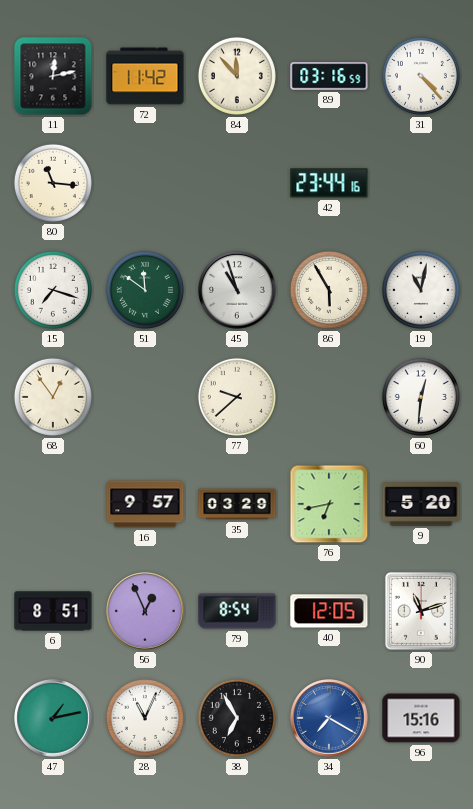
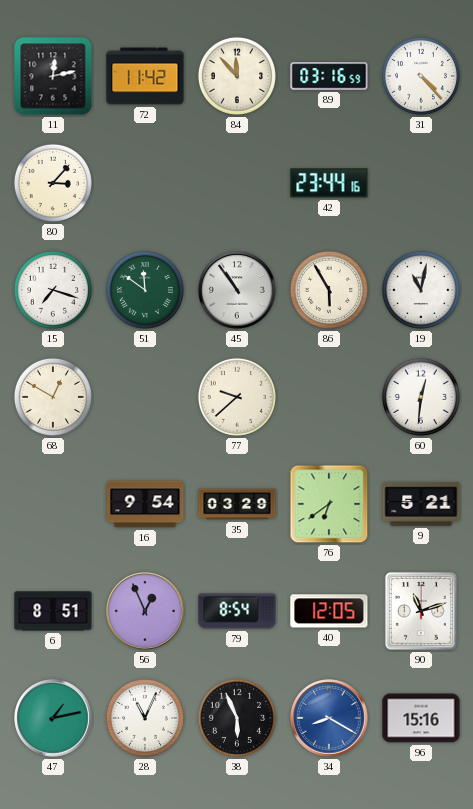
80: 11:16 -> 3:07
45: 10:57 -> 10:54
68: 12:54 -> 12:50
16: 9:57 -> 9:54
76: 6:43 -> 6:39
9: 5:20 -> 5:21
38: 6:55 -> 5:56
34: 7:20 -> 8:20
